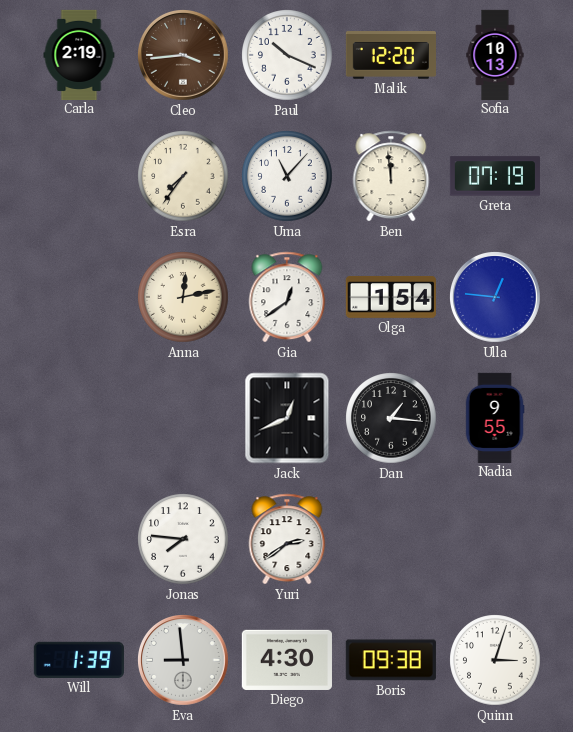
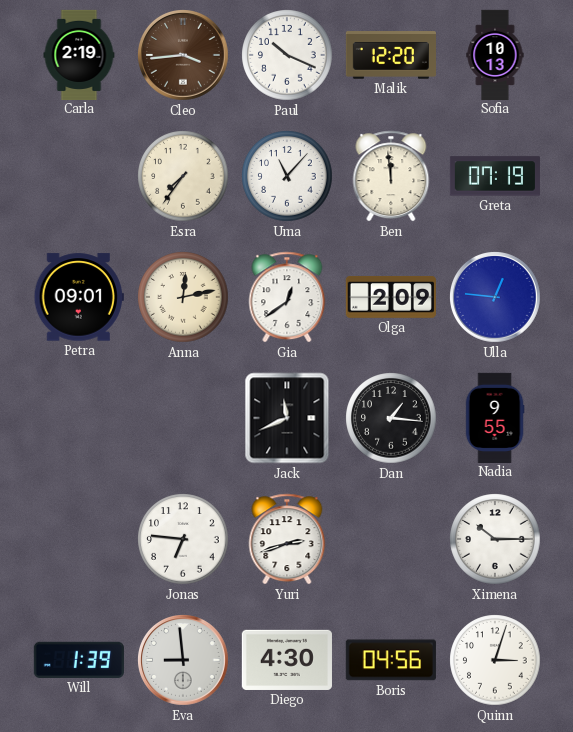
Petra: none -> 09:01
Olga: 1:54 -> 2:09
Jack: 12:41 -> 11:41
Jonas: 7:46 -> 6:46
Yuri: 2:39 -> 2:42
Ximena: none -> 10:15
Boris: 09:38 -> 04:56
